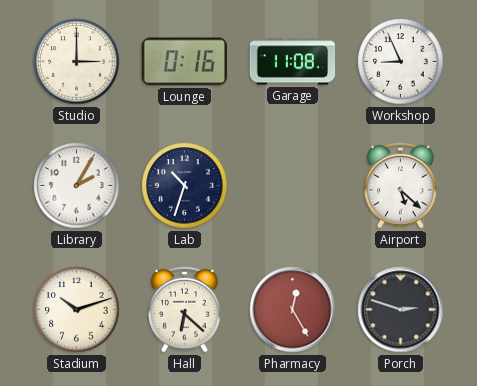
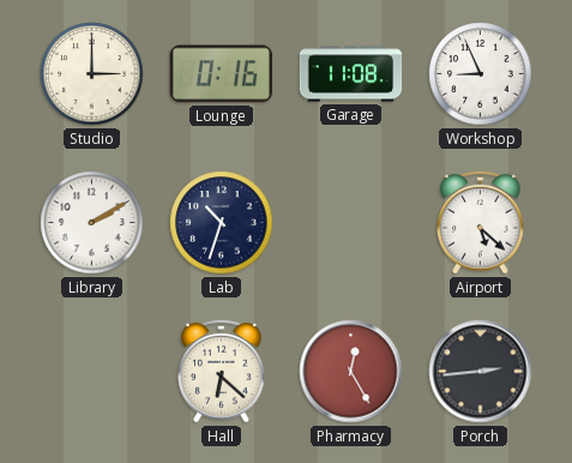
Library: 2:05 -> 2:10
Stadium: 10:12 -> none
Porch: 2:48 -> 2:44
